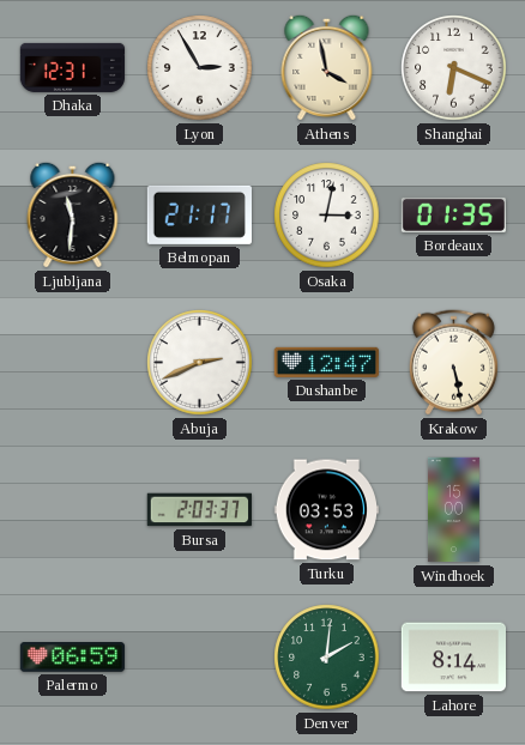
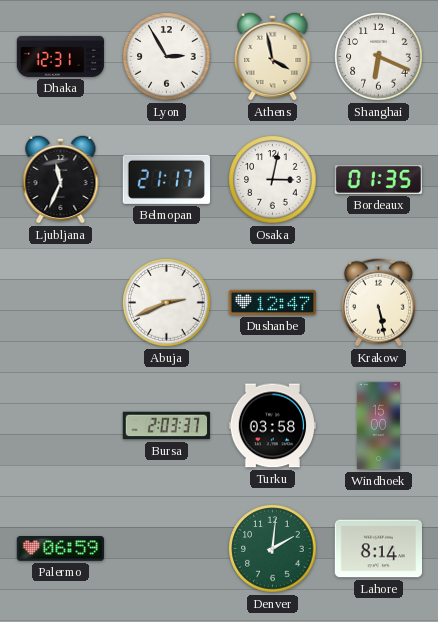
Ljubljana: 11:31 -> 11:34
Turku: 03:53 -> 03:58
